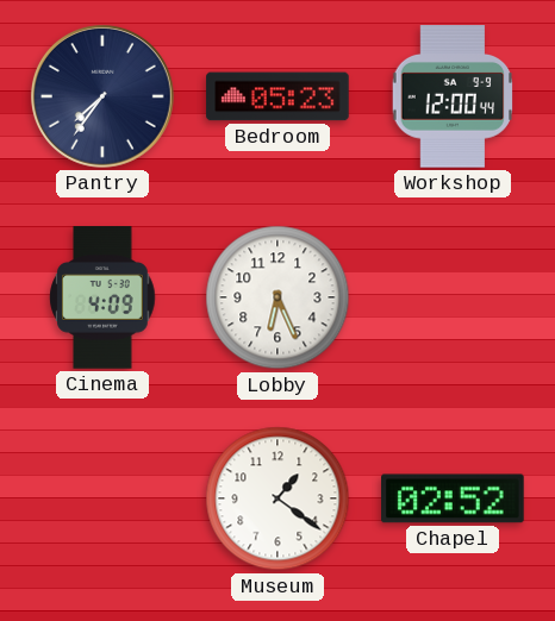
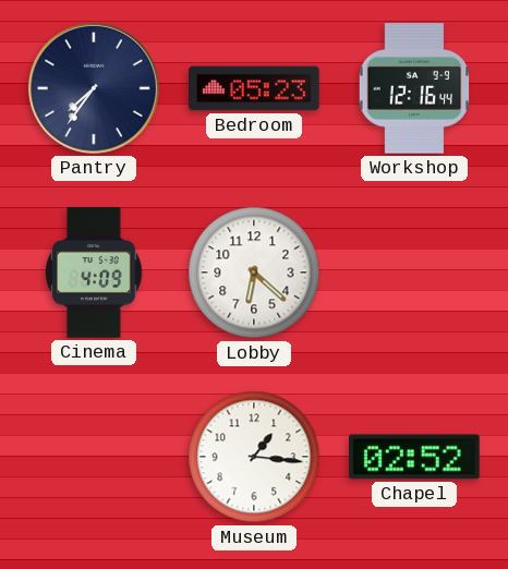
Workshop: 12:00 -> 12:16
Lobby: 6:26 -> 6:22
Museum: 1:21 -> 1:16
